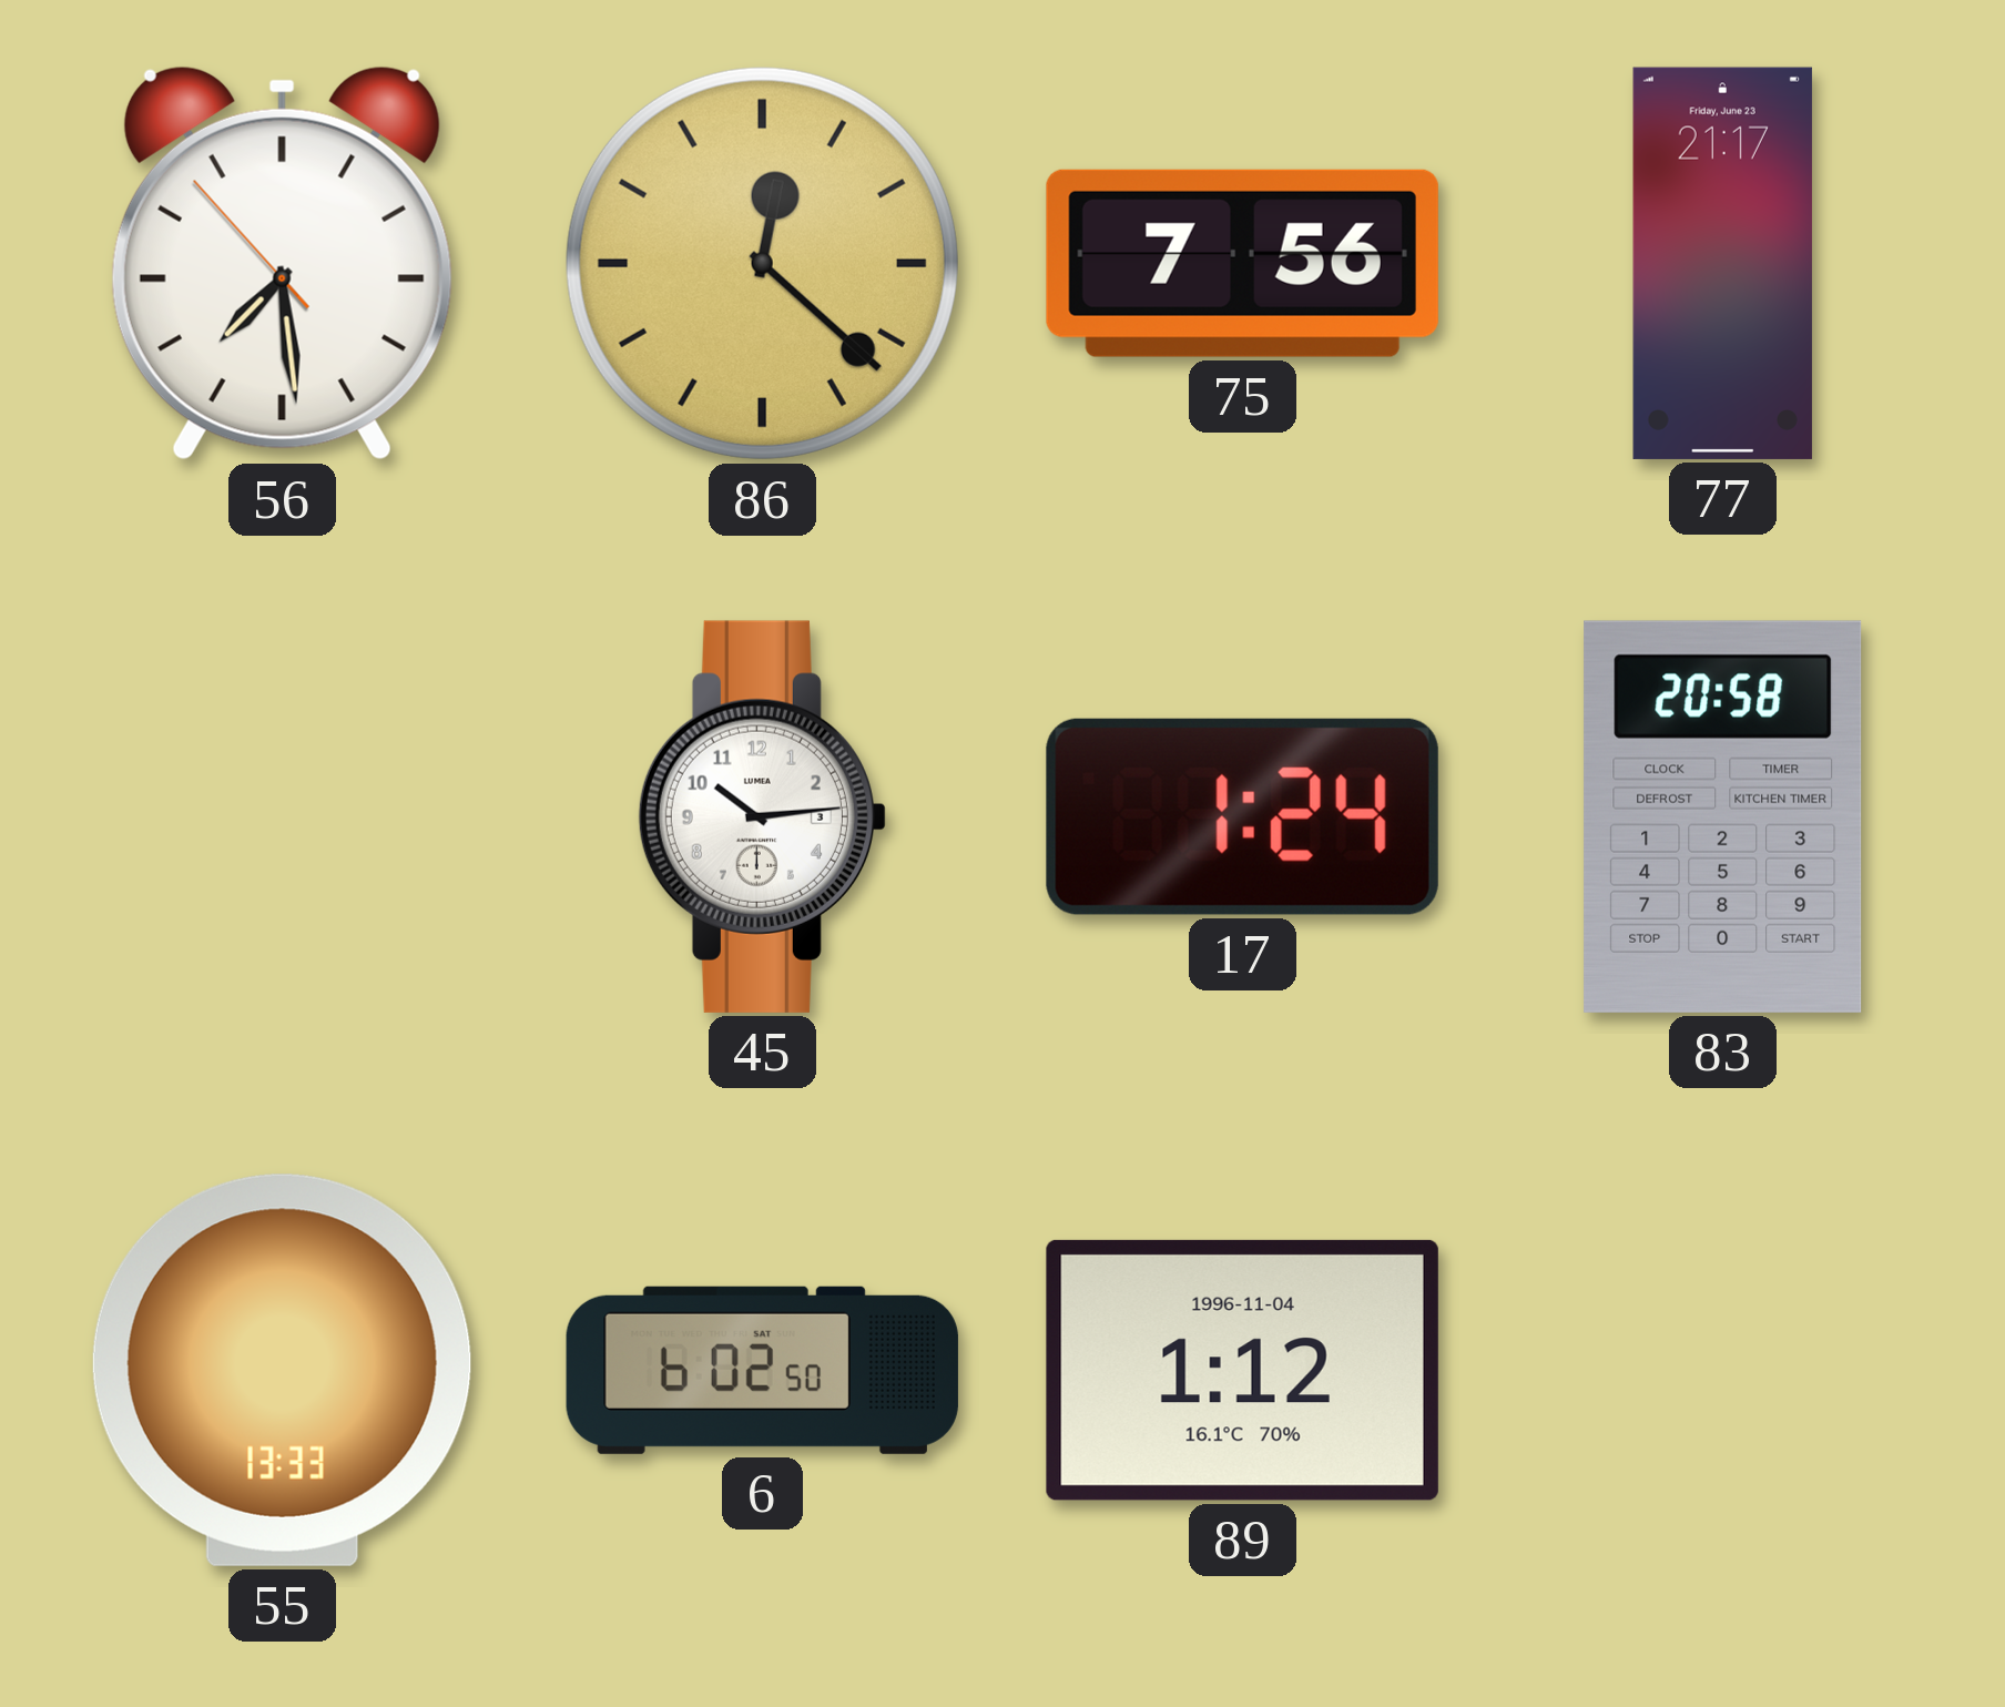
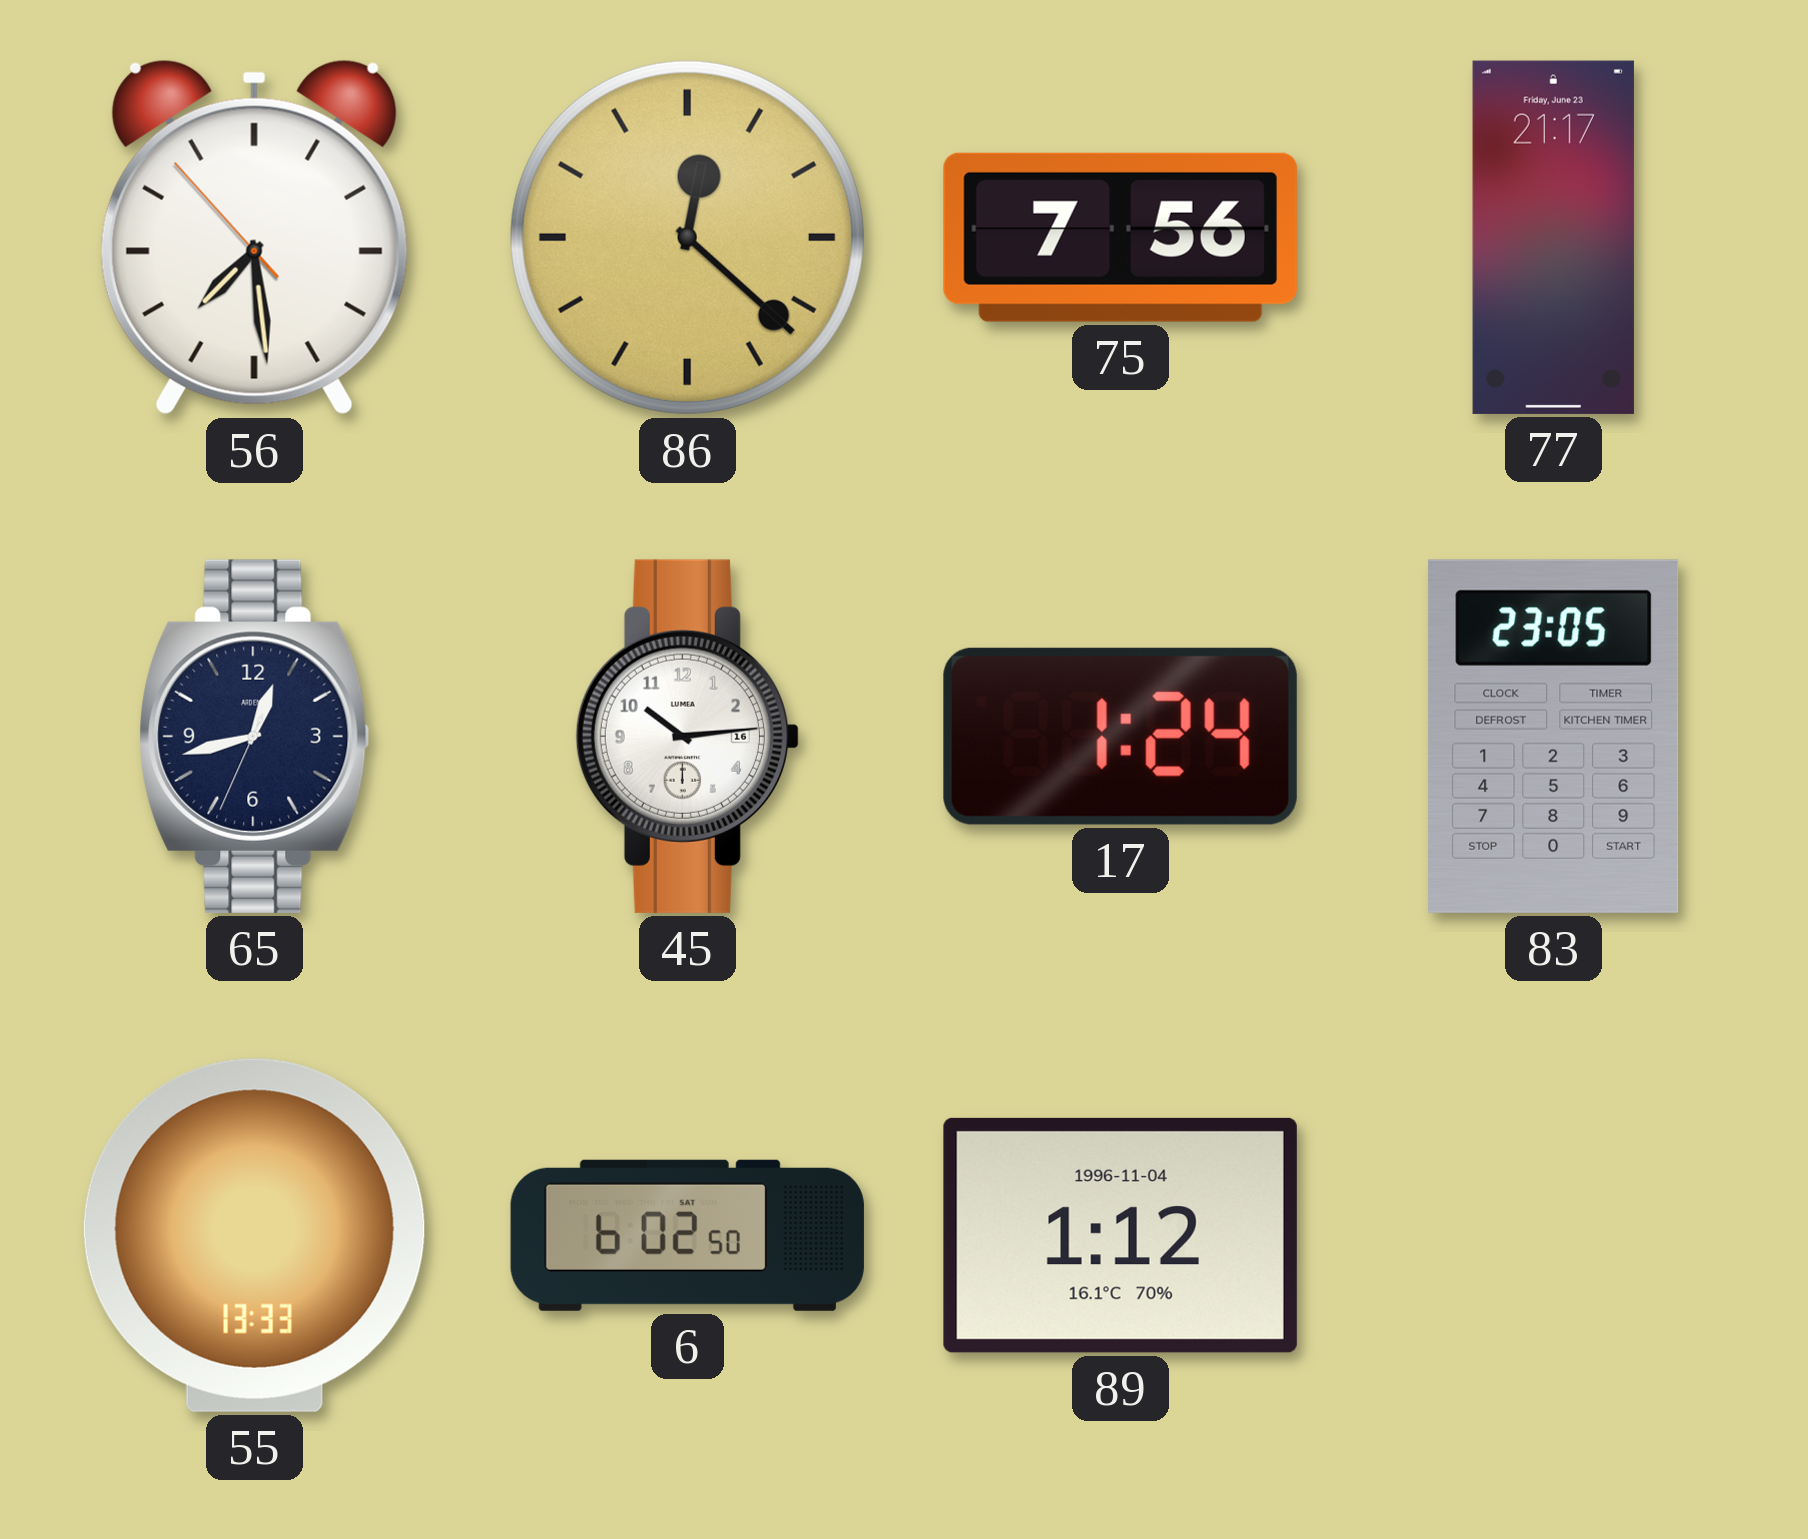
65: none -> 12:42
45 date: 3 -> 16
83: 20:58 -> 23:05
